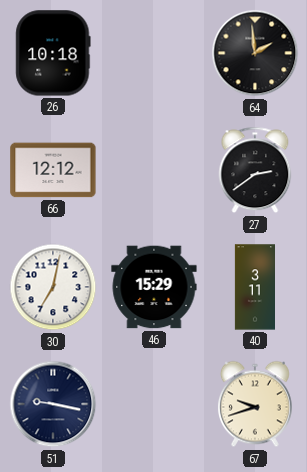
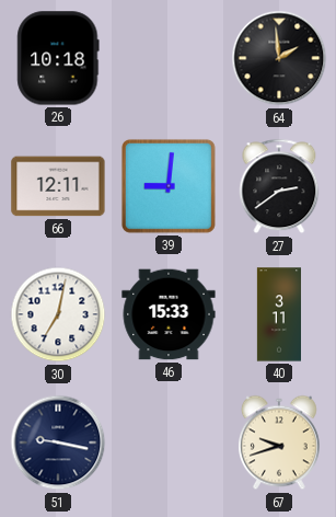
66: 12:12 -> 12:11
39: none -> 9:01
46: 15:29 -> 15:33
